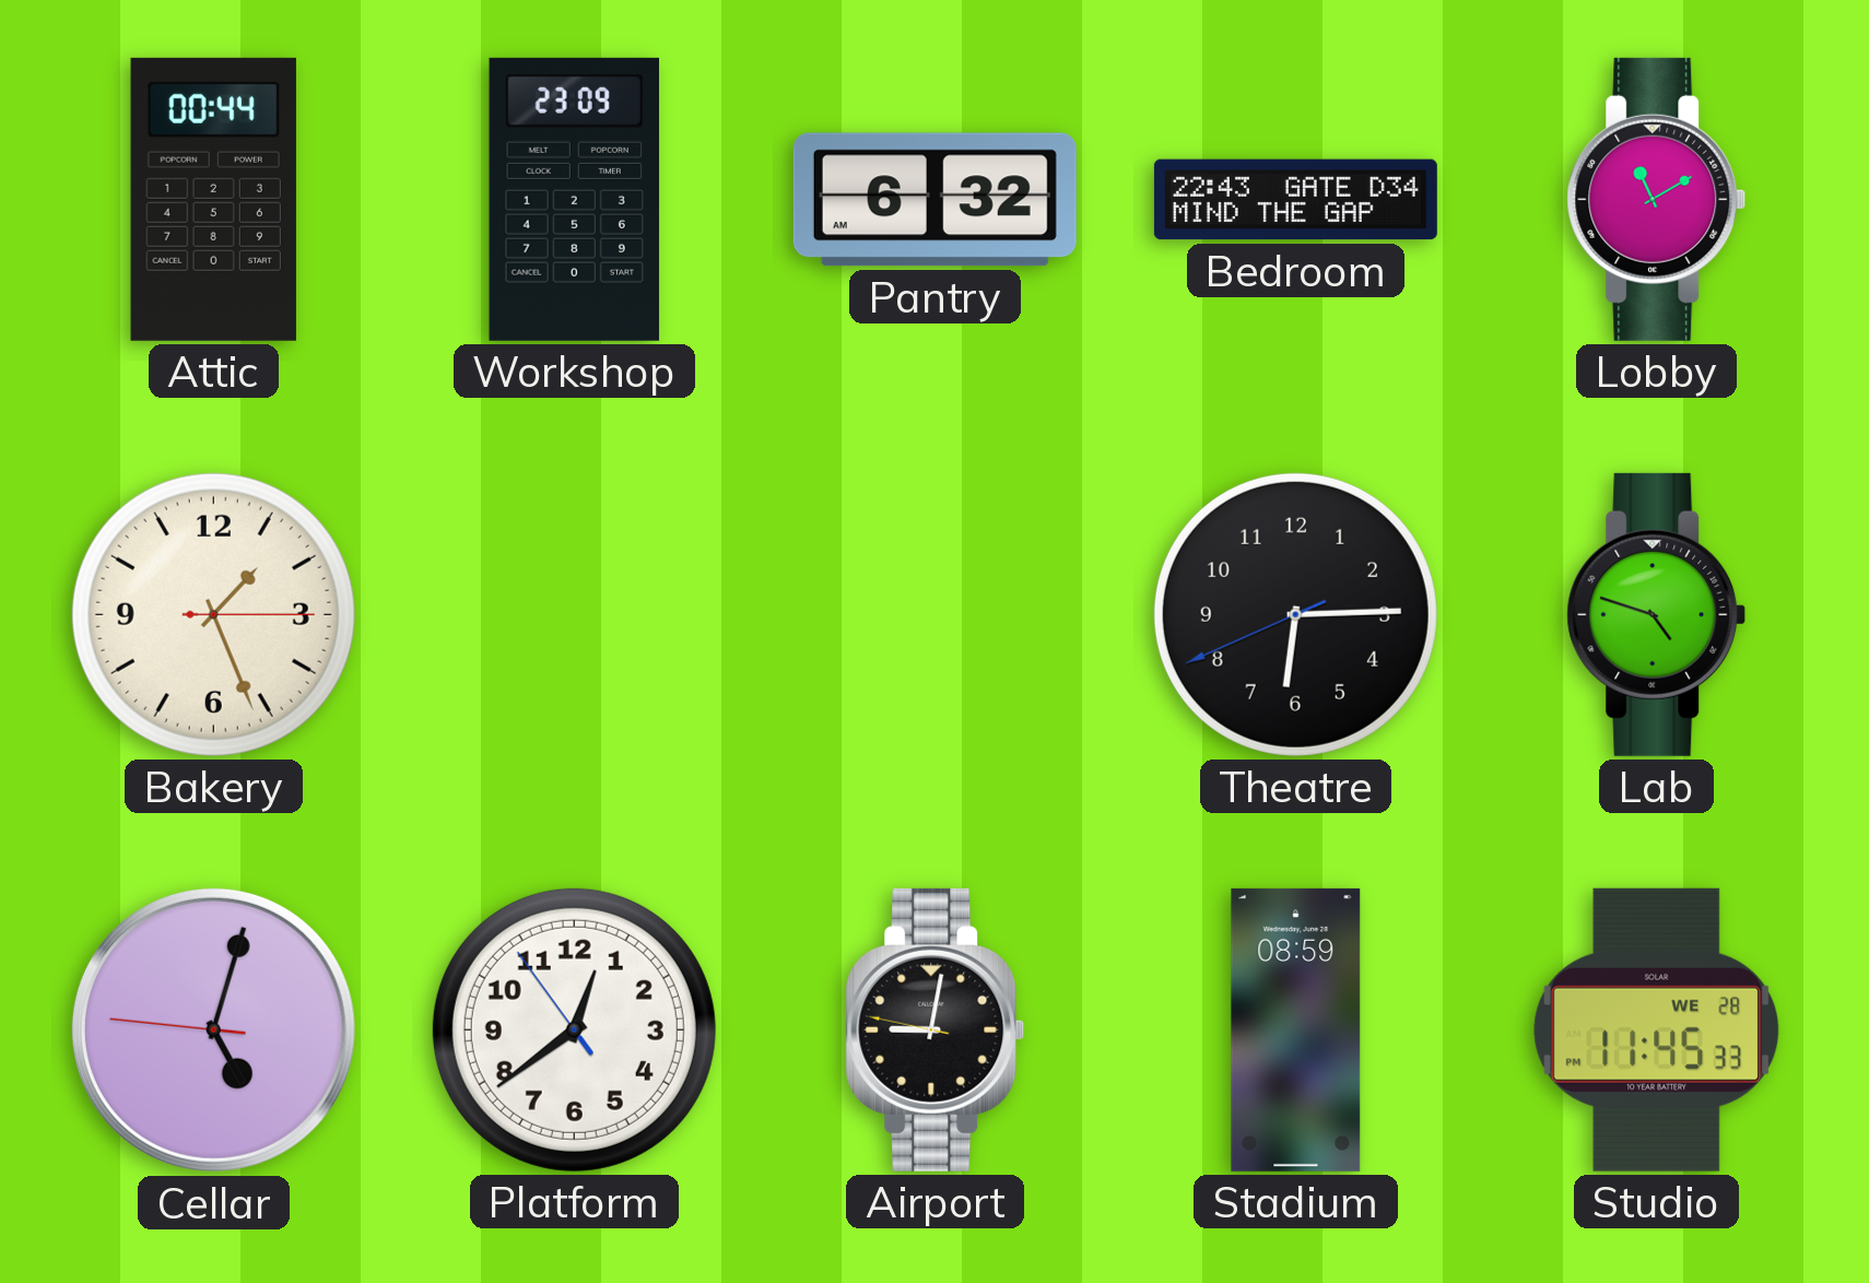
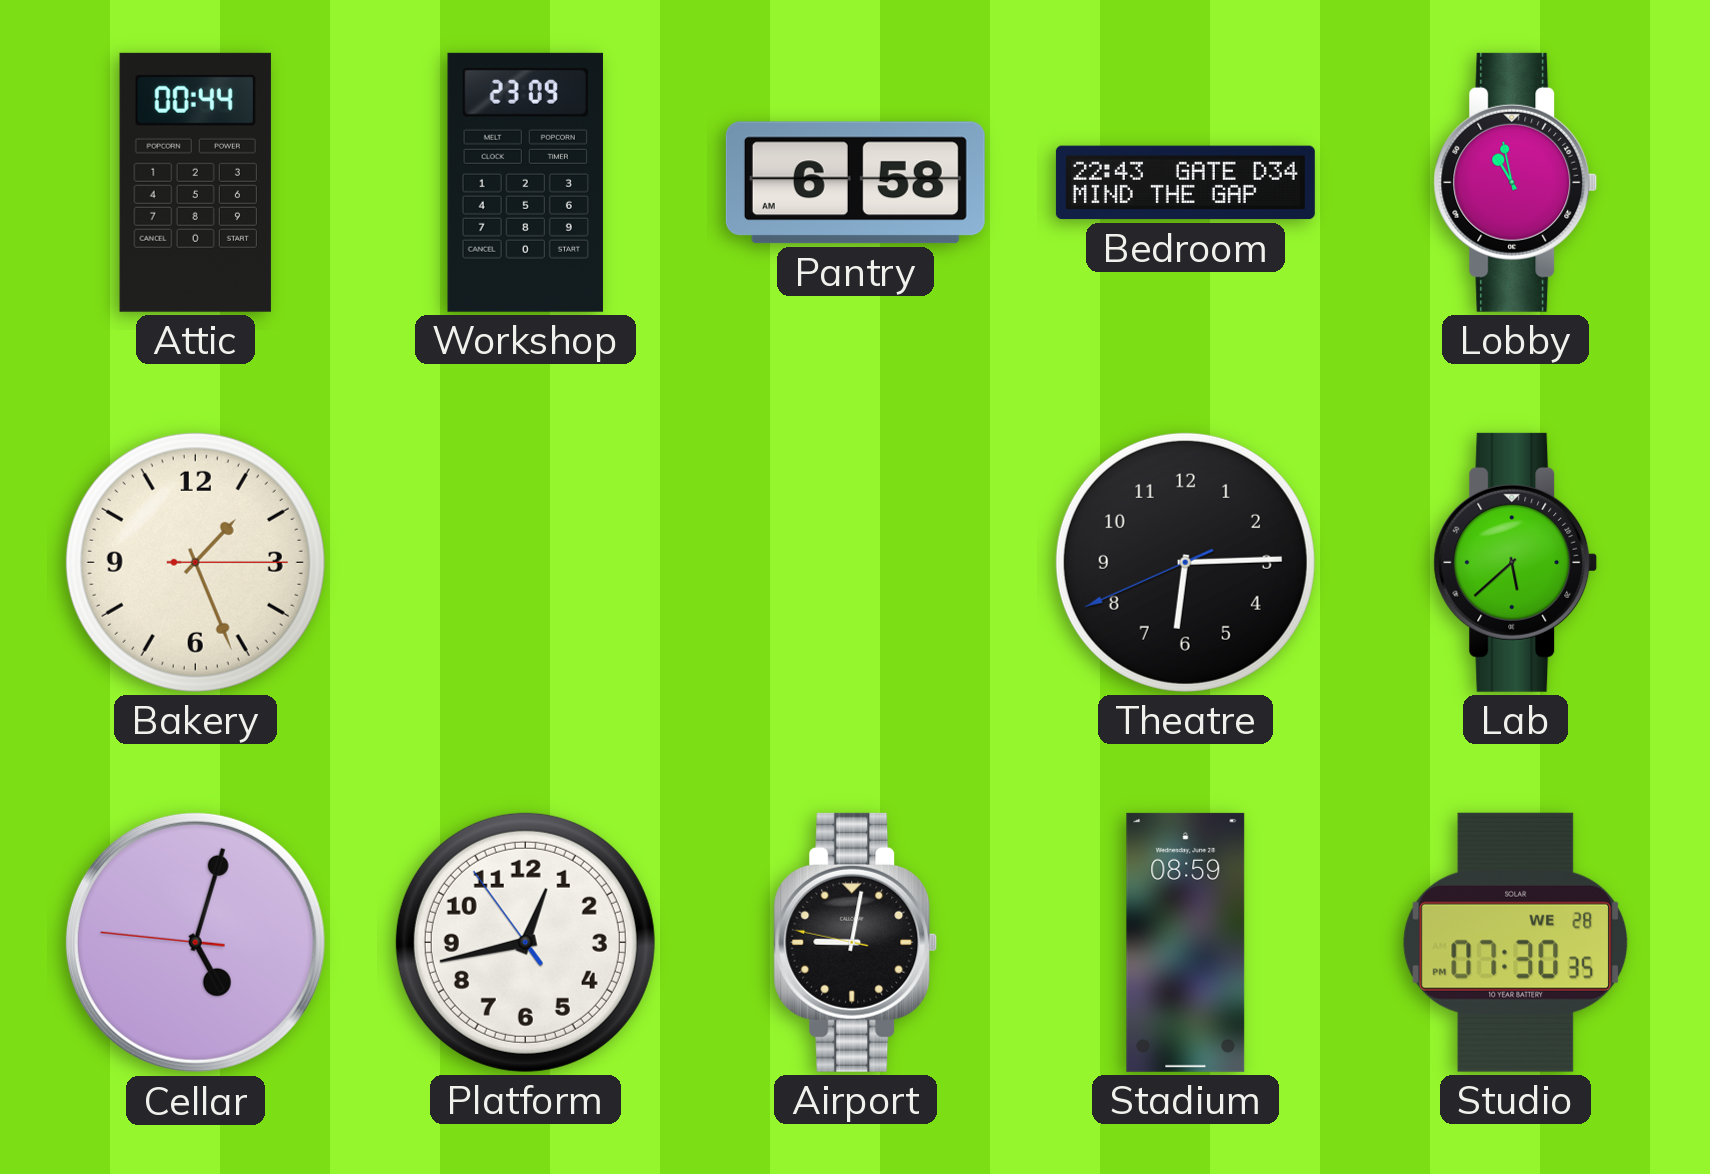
Pantry: 6:32 -> 6:58
Lobby: 11:10 -> 10:58
Lab: 4:48 -> 5:38
Platform: 12:38 -> 12:42
Studio: 11:45 -> 07:30
